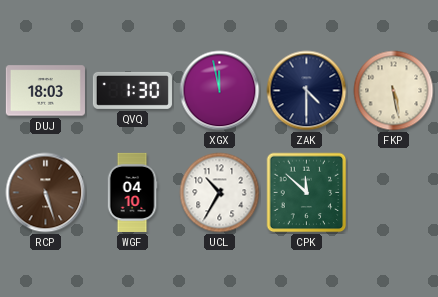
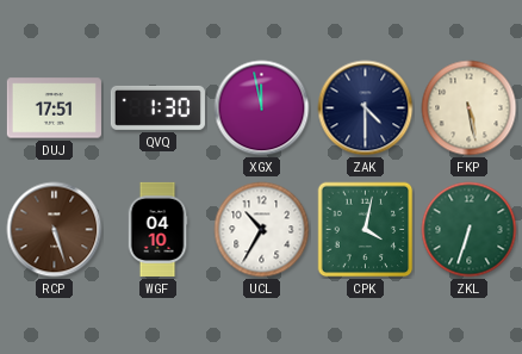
DUJ: 18:03 -> 17:51
CPK: 11:52 -> 4:02
ZKL: none -> 6:33
